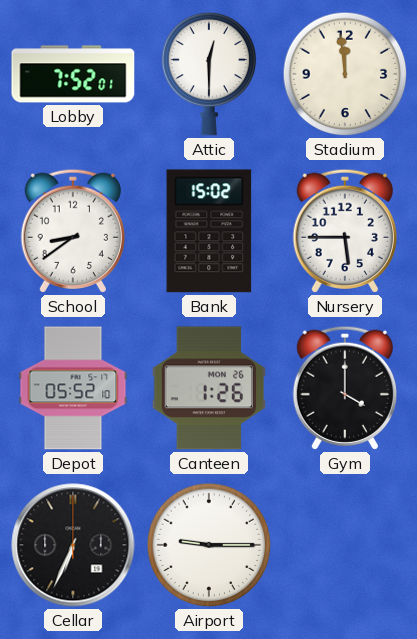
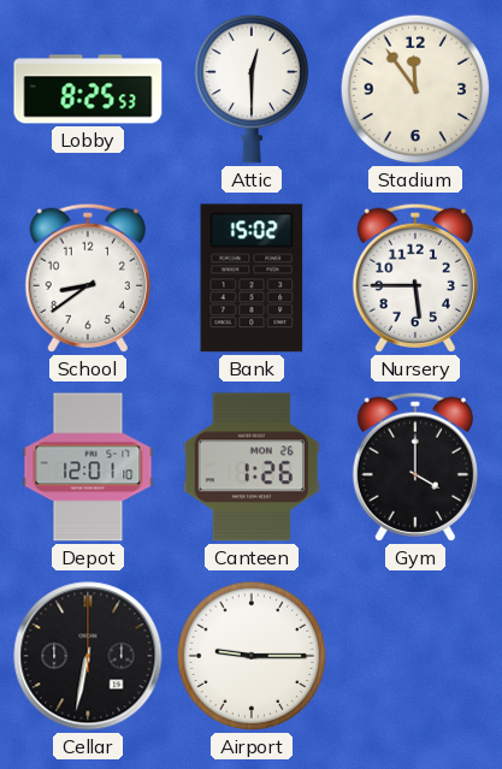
Lobby: 7:52 -> 8:25
Stadium: 11:59 -> 11:54
Depot: 05:52 -> 12:01
Cellar: 6:34 -> 6:32
